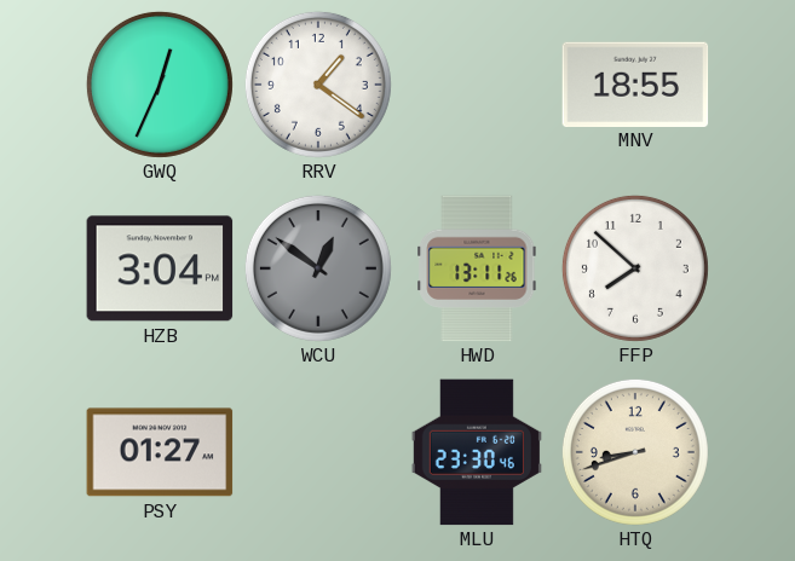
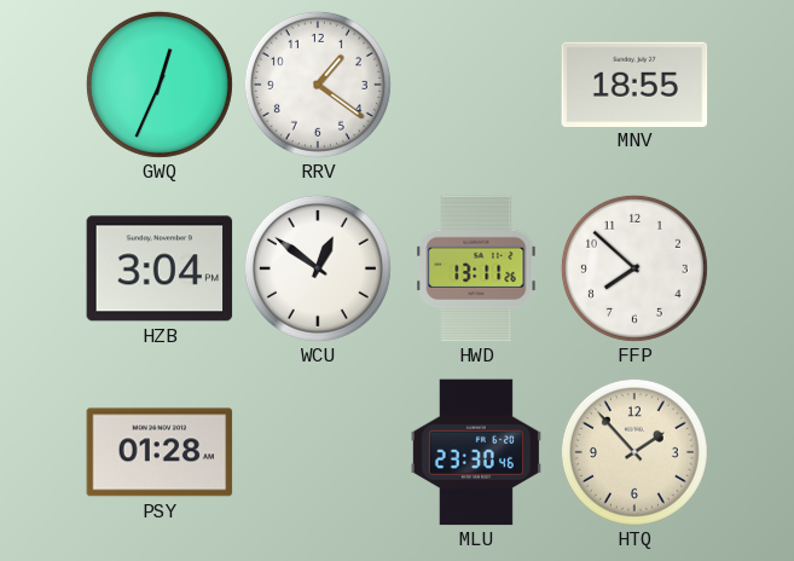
WCU dial: grey -> white
PSY: 01:27 -> 01:28
HTQ: 8:42 -> 1:53
